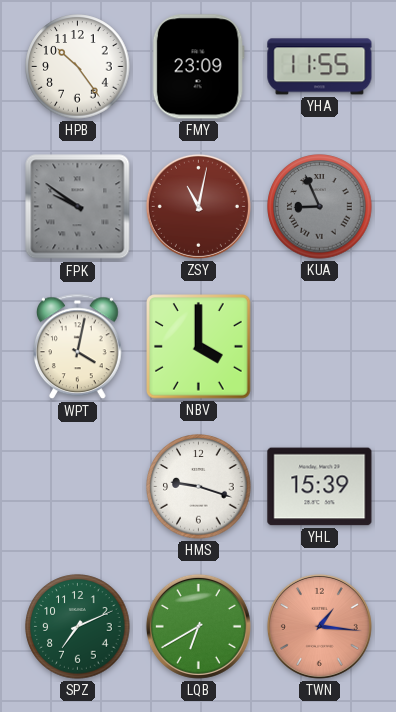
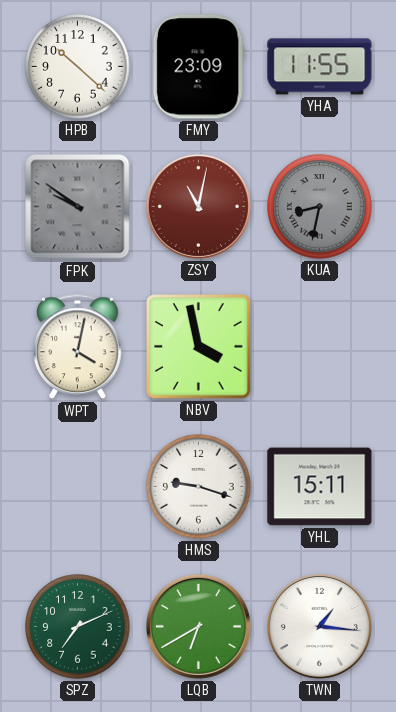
HPB: 10:24 -> 10:22
KUA: 8:56 -> 8:32
NBV: 4:00 -> 3:58
YHL: 15:39 -> 15:11
TWN dial: salmon -> white
